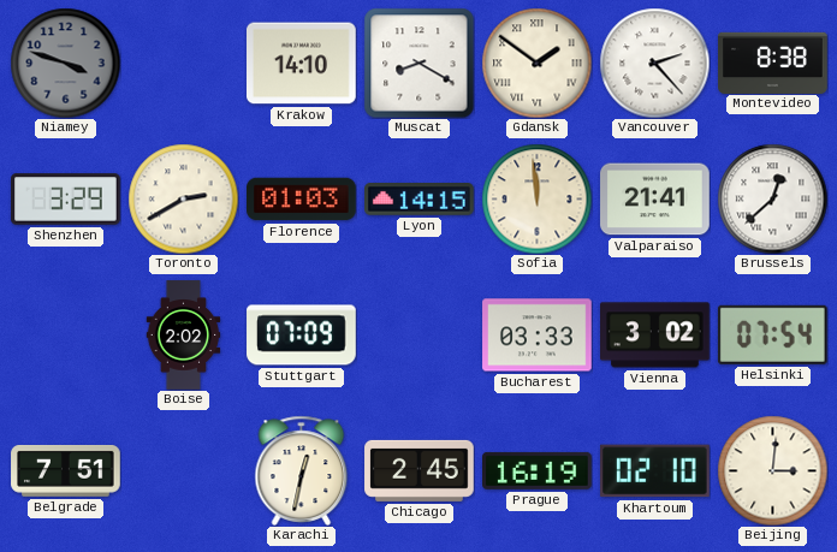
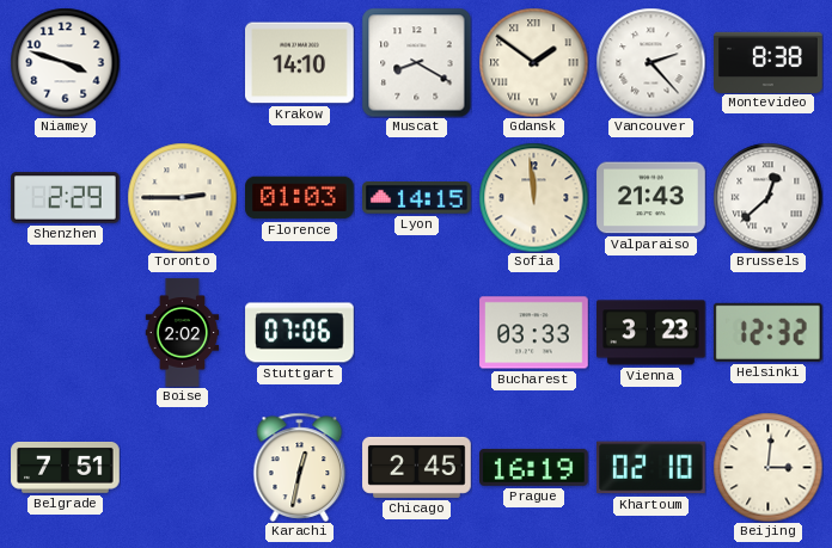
Niamey dial: grey -> white
Shenzhen: 3:29 -> 2:29
Toronto: 2:40 -> 2:45
Valparaiso: 21:41 -> 21:43
Stuttgart: 07:09 -> 07:06
Vienna: 3:02 -> 3:23
Helsinki: 07:54 -> 12:32
